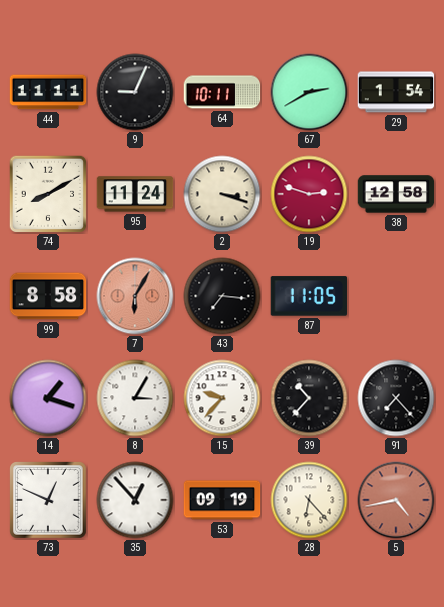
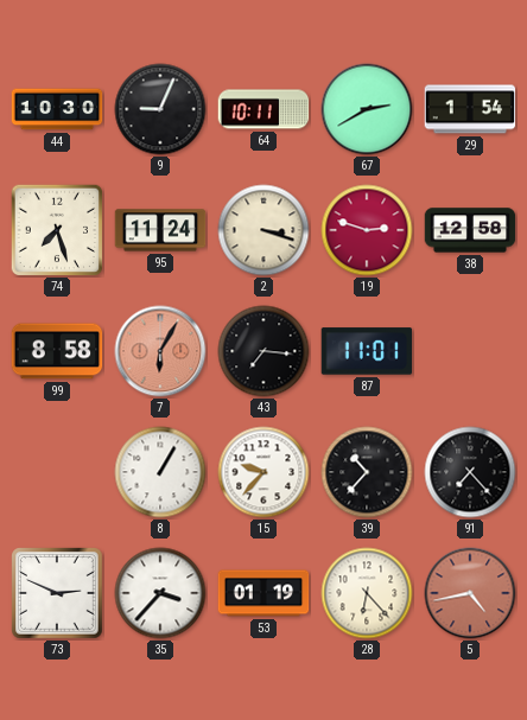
44: 11:11 -> 10:30
74: 8:10 -> 7:27
87: 11:05 -> 11:01
14: 1:18 -> none
8: 3:05 -> 1:05
73: 12:49 -> 2:49
35: 12:53 -> 3:37
53: 09:19 -> 01:19
